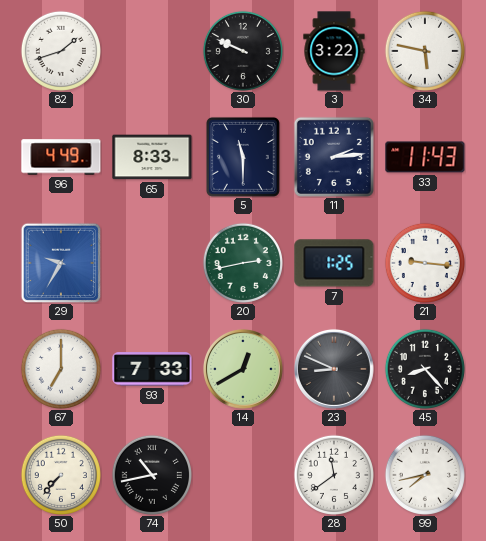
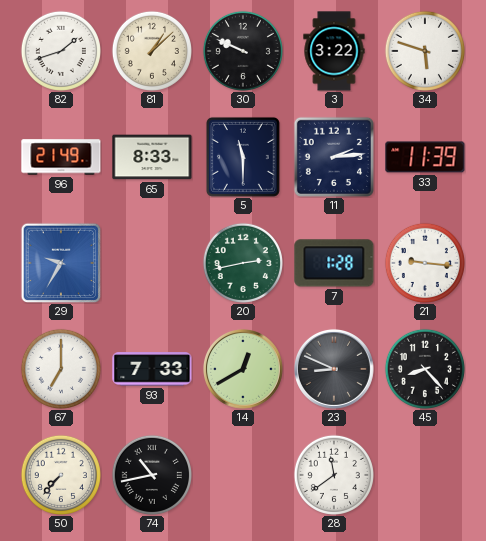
81: none -> 1:08
34: 5:47 -> 5:48
96: 4:49 -> 21:49
33: 11:43 -> 11:39
7: 1:25 -> 1:28
99: 7:43 -> none
